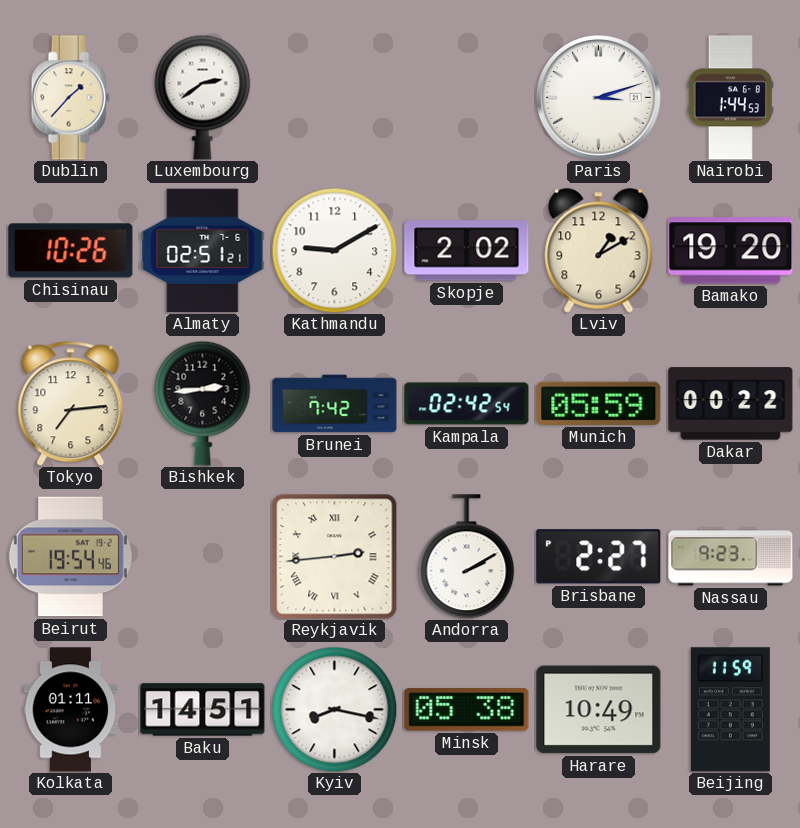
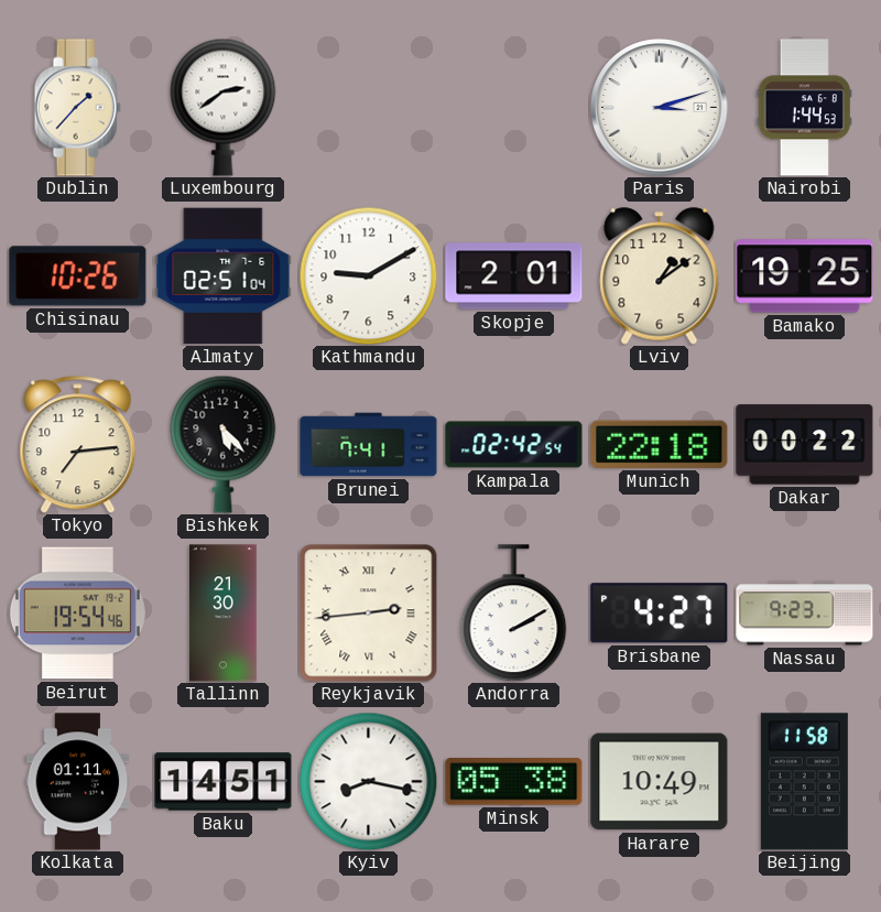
Almaty: 02:51:21 -> 02:51:04
Skopje: 2:02 -> 2:01
Lviv: 1:10 -> 1:09
Bamako: 19:20 -> 19:25
Bishkek: 2:44 -> 5:23
Brunei: 7:42 -> 7:41
Munich: 05:59 -> 22:18
Tallinn: none -> 21:30
Brisbane: 2:27 -> 4:27
Beijing: 11:59 -> 11:58
